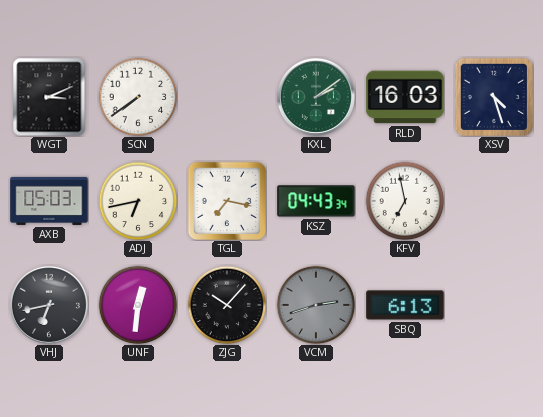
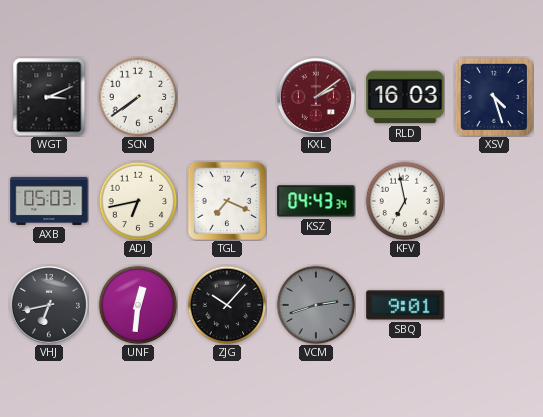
KXL dial: green -> burgundy
TGL: 7:17 -> 7:19
SBQ: 6:13 -> 9:01
